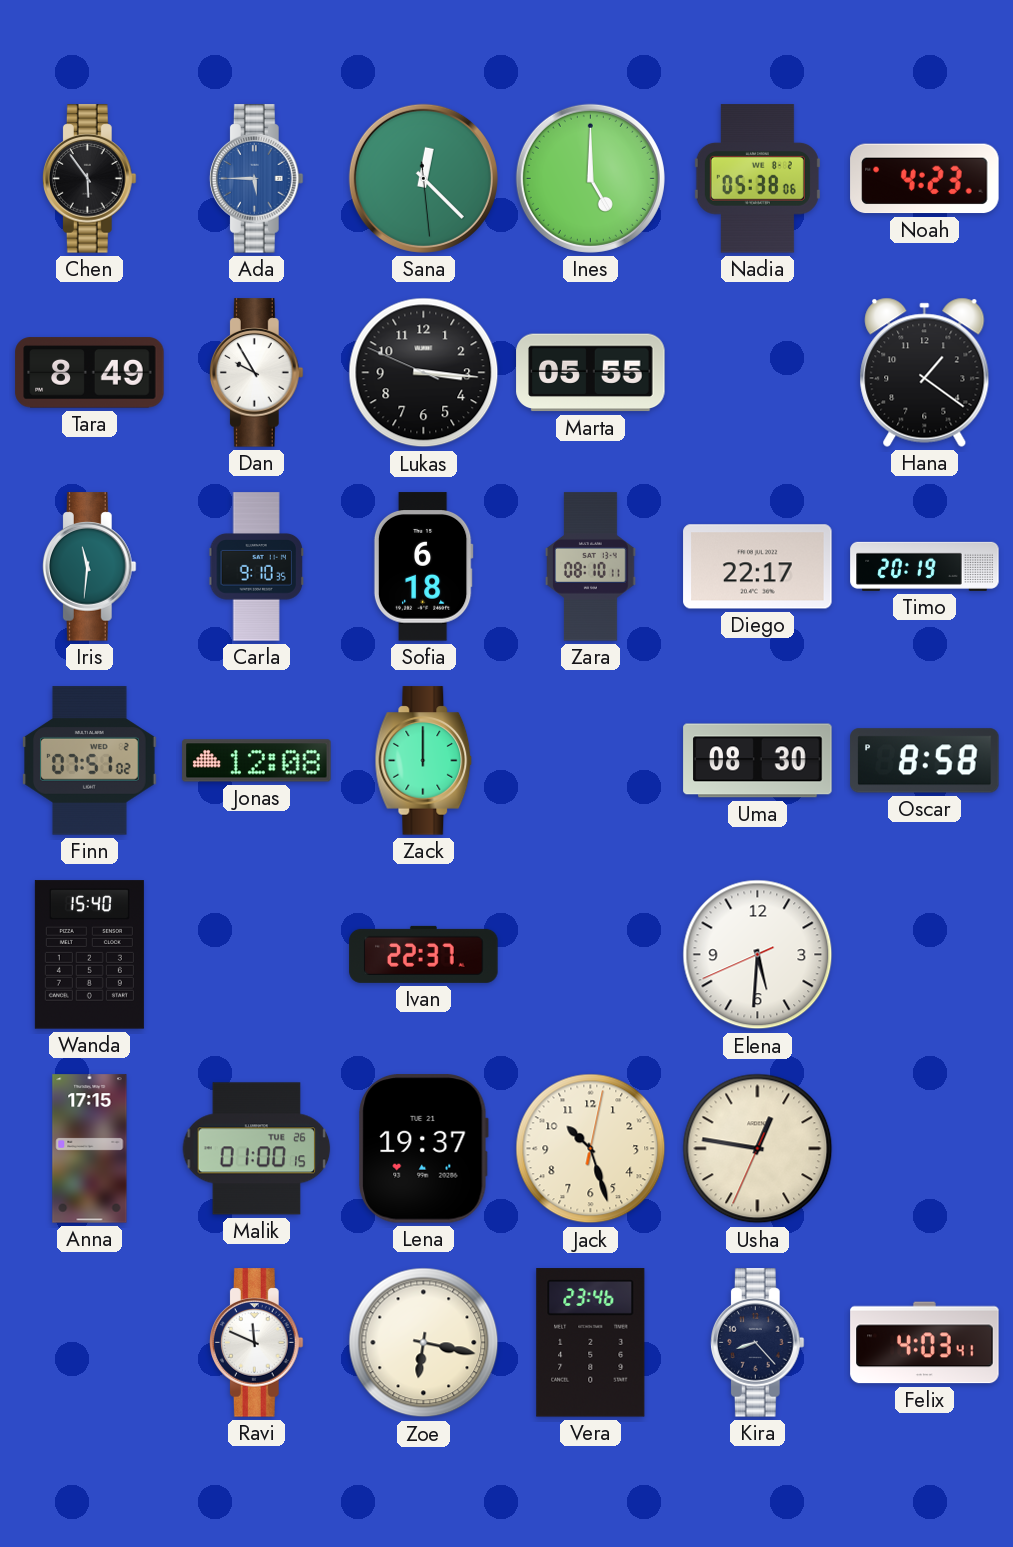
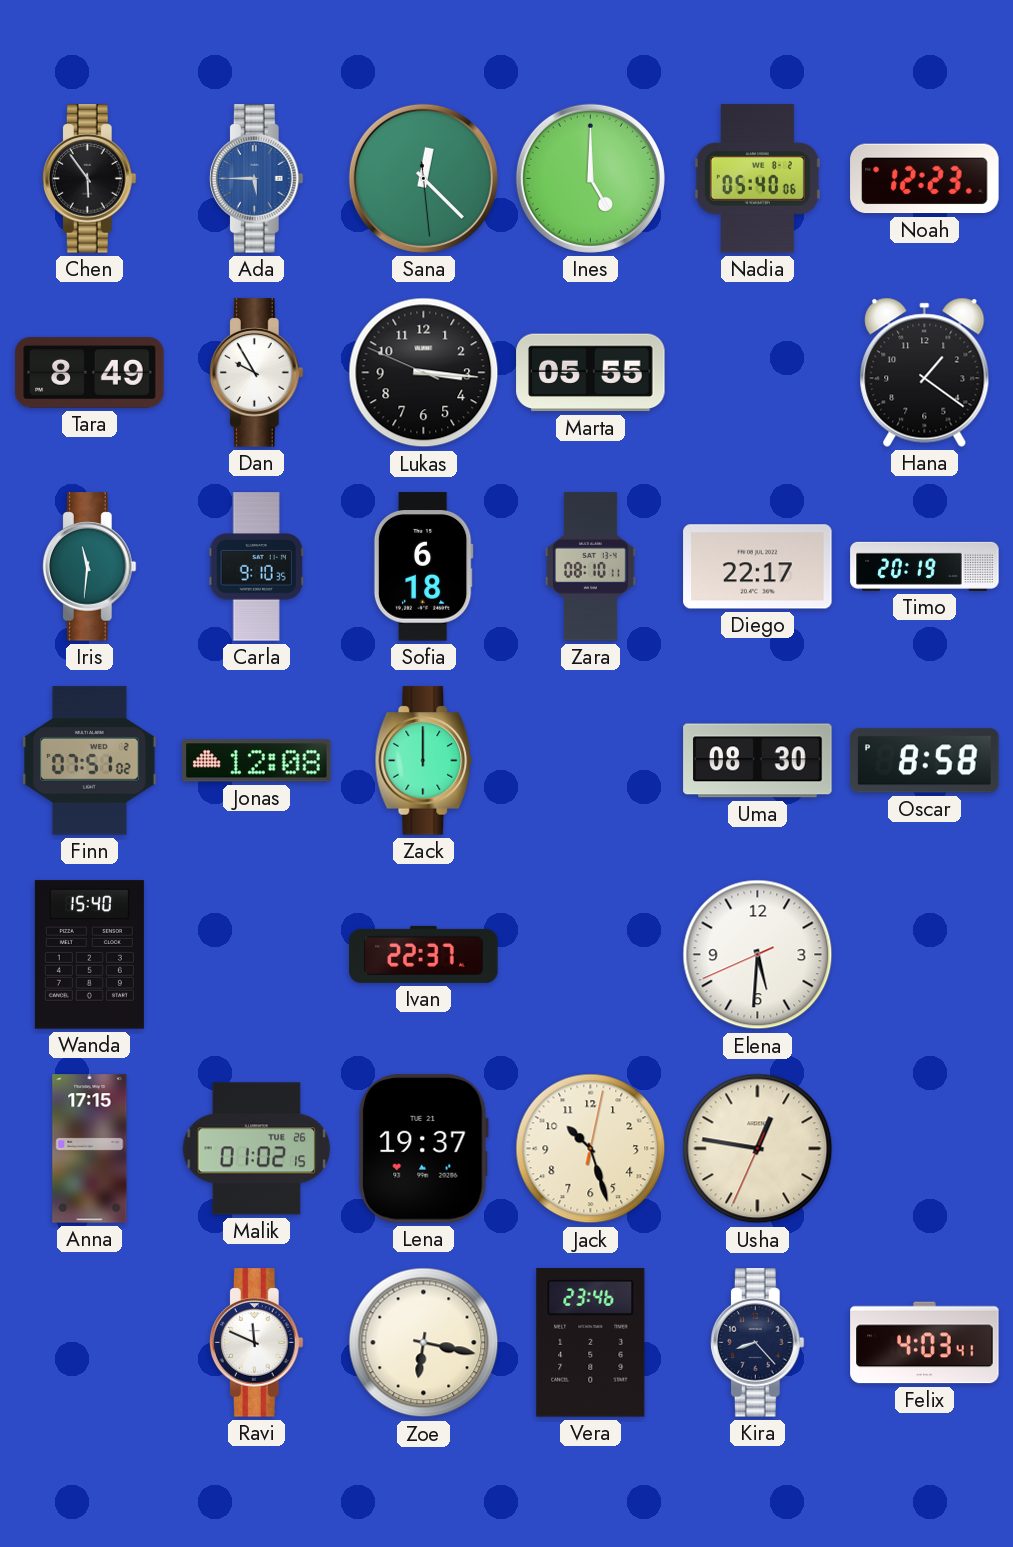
Nadia: 05:38 -> 05:40
Noah: 4:23 -> 12:23
Malik: 01:00 -> 01:02
